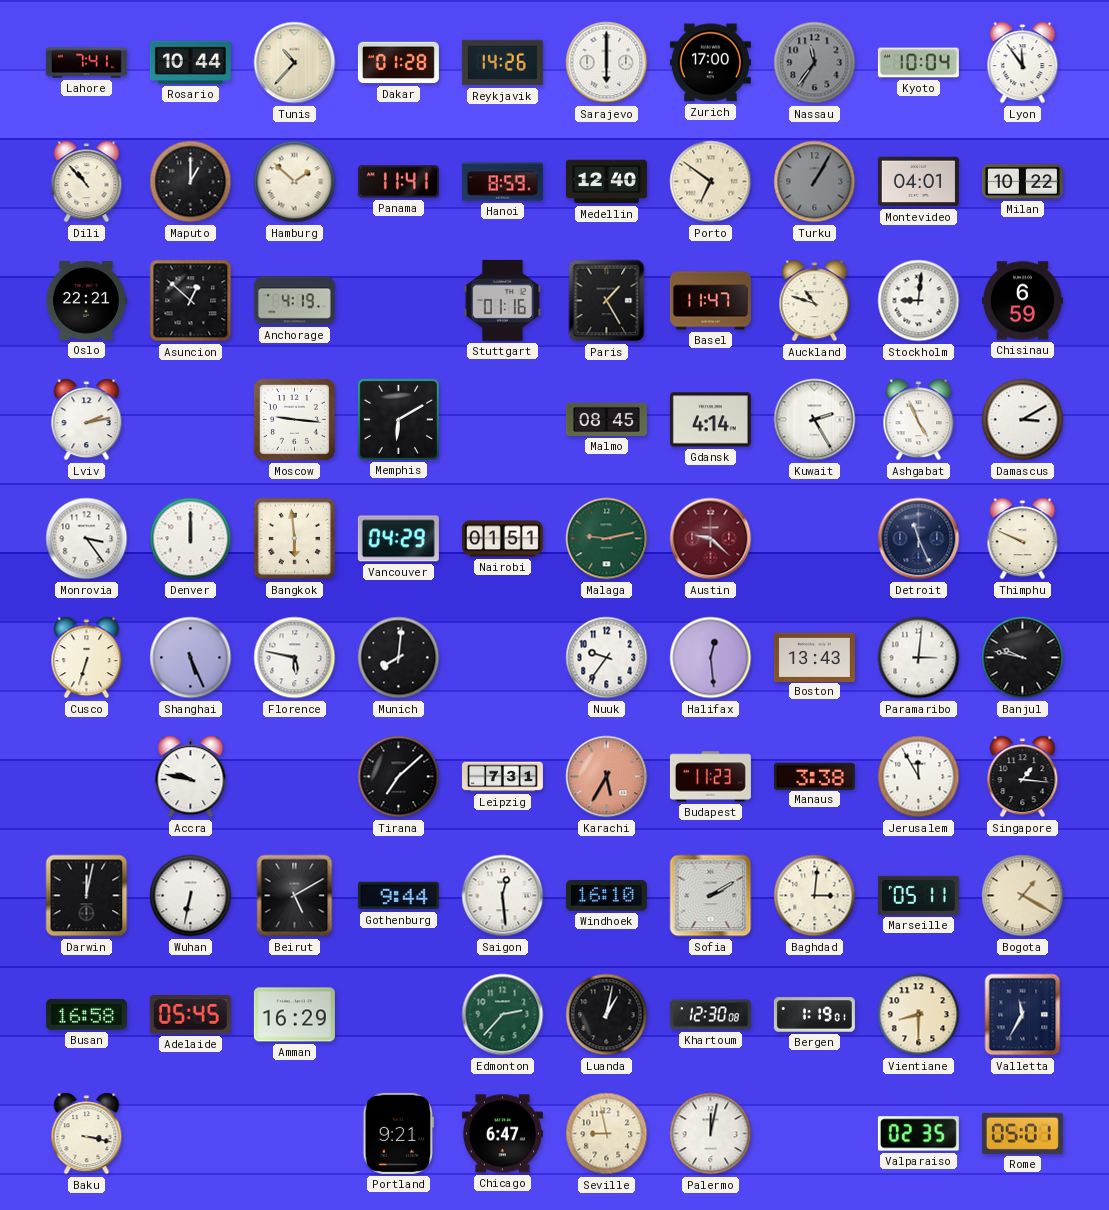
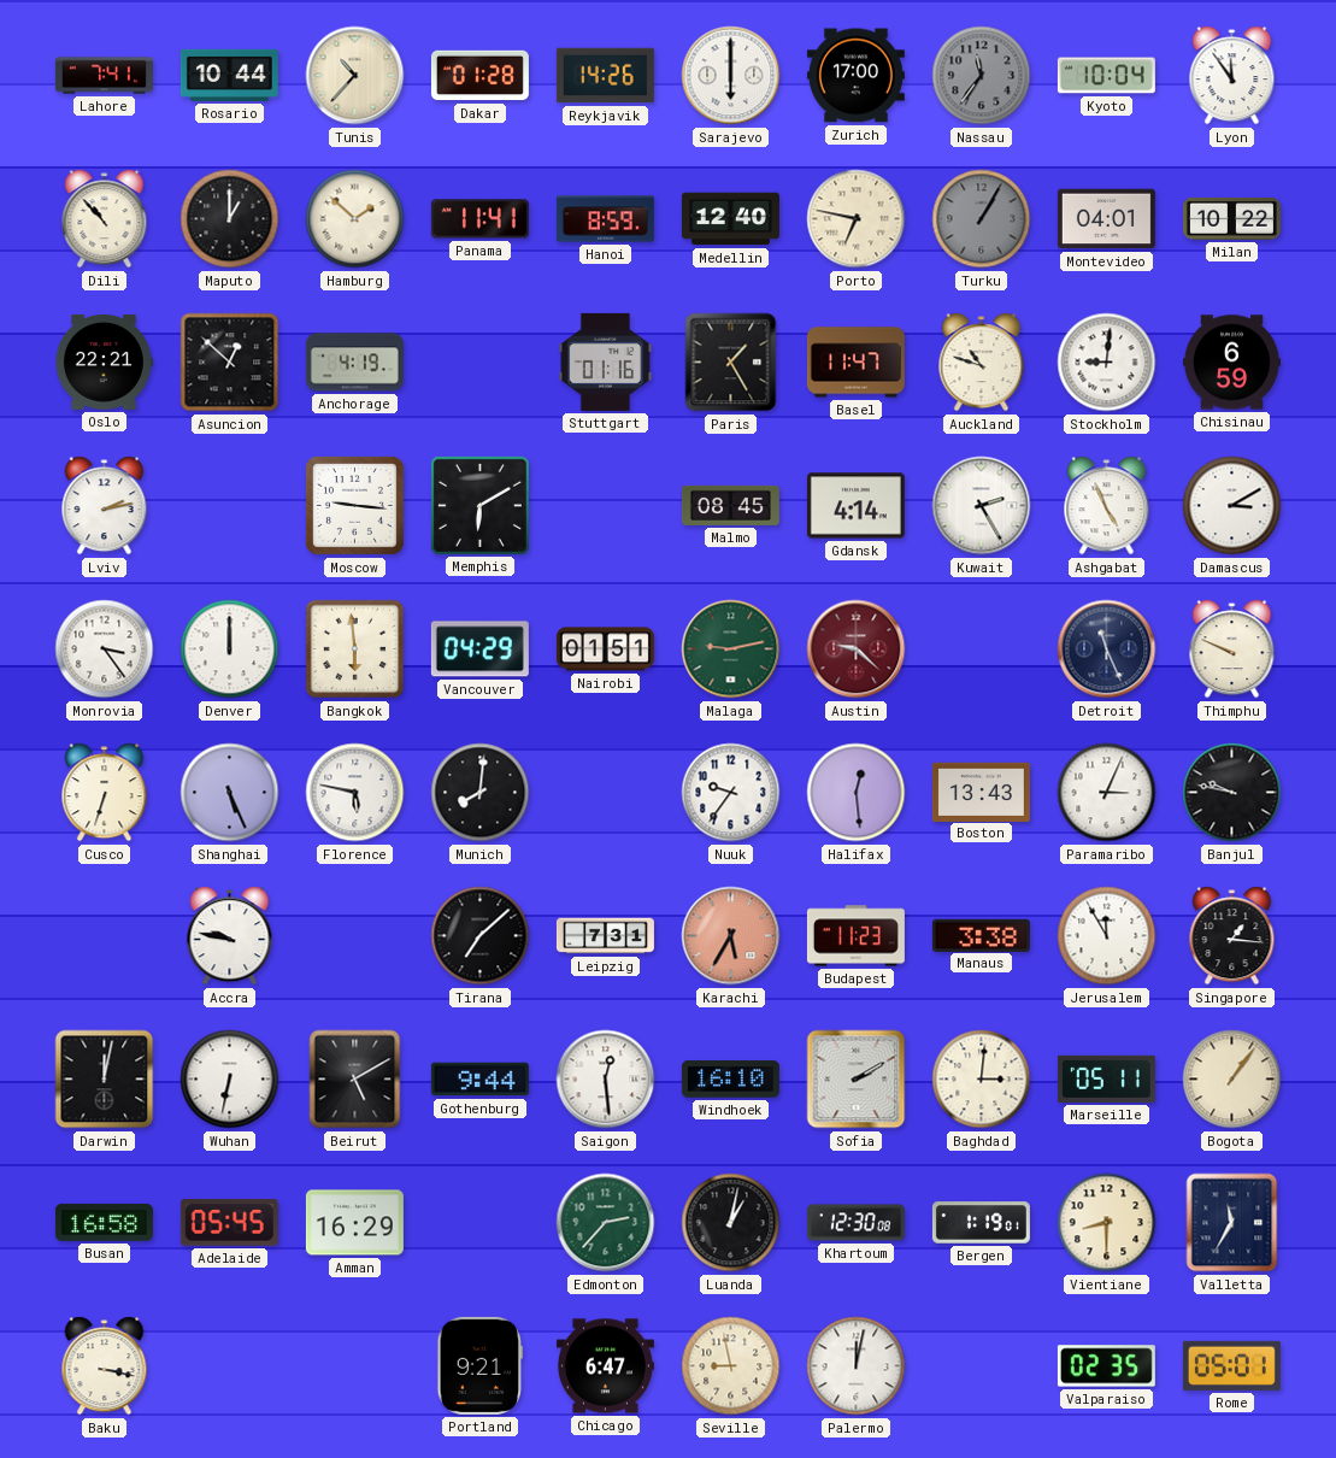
Porto: 6:51 -> 6:47
Paramaribo: 3:01 -> 3:04
Bogota: 1:20 -> 1:06
